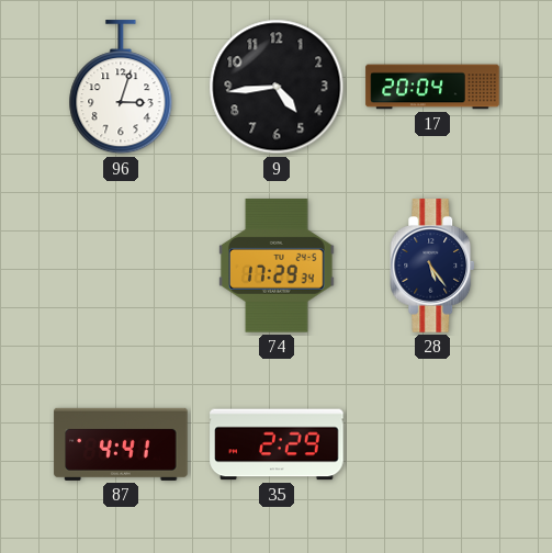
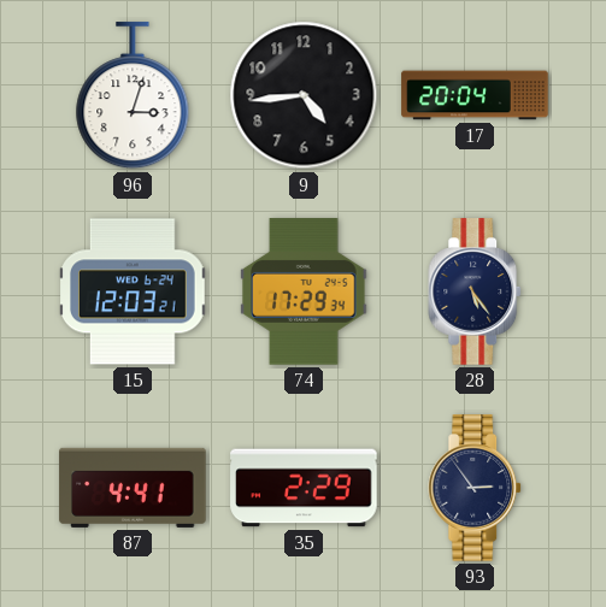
15: none -> 12:03
93: none -> 2:54
